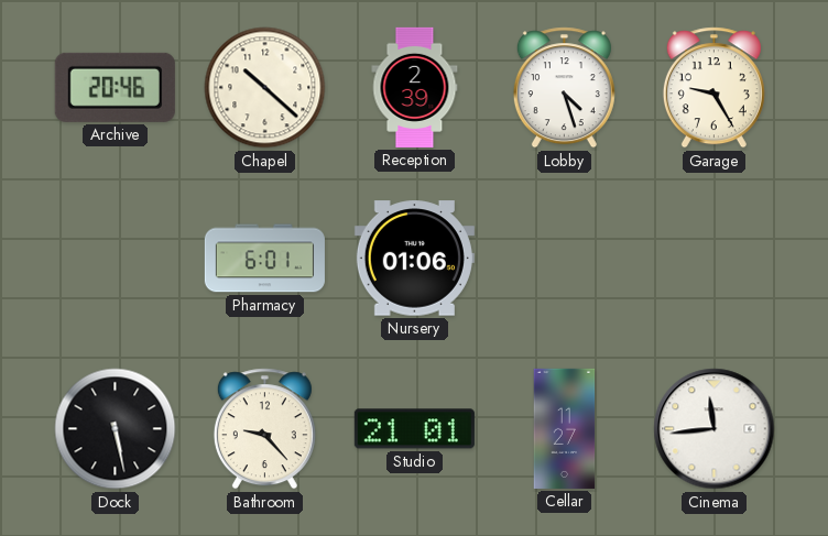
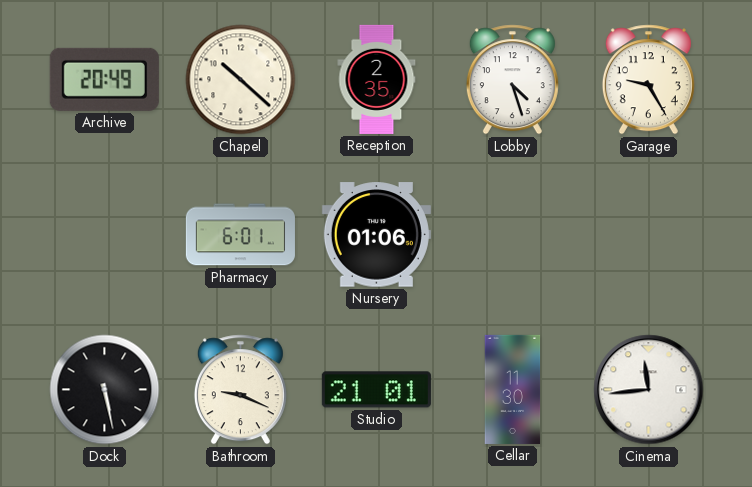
Archive: 20:46 -> 20:49
Reception: 2:39 -> 2:35
Bathroom: 9:23 -> 9:19
Cellar: 11:27 -> 11:30
